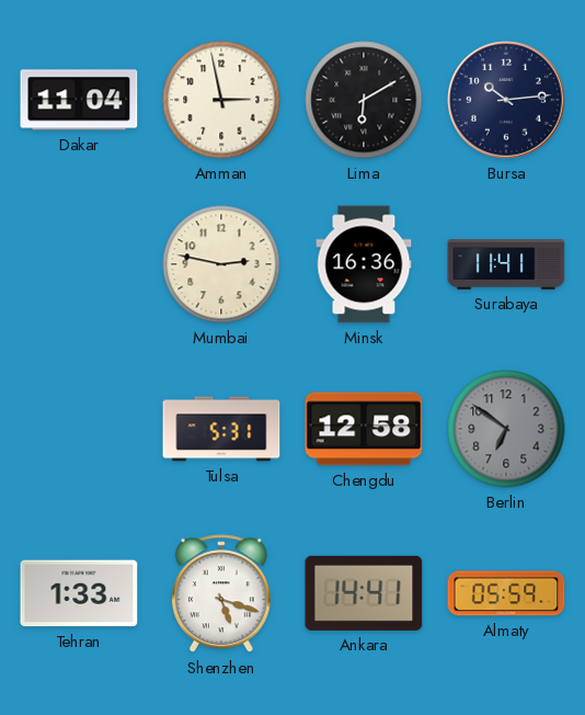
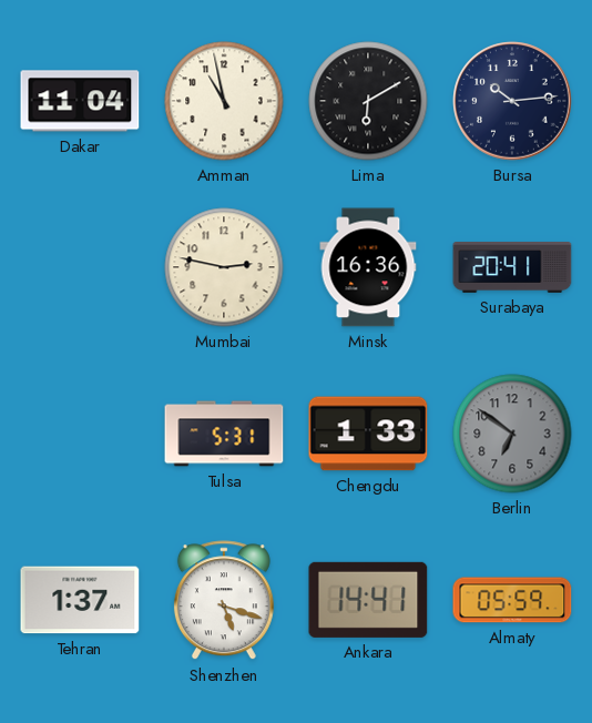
Amman: 2:58 -> 10:58
Surabaya: 11:41 -> 20:41
Chengdu: 12:58 -> 1:33
Tehran: 1:33 -> 1:37
